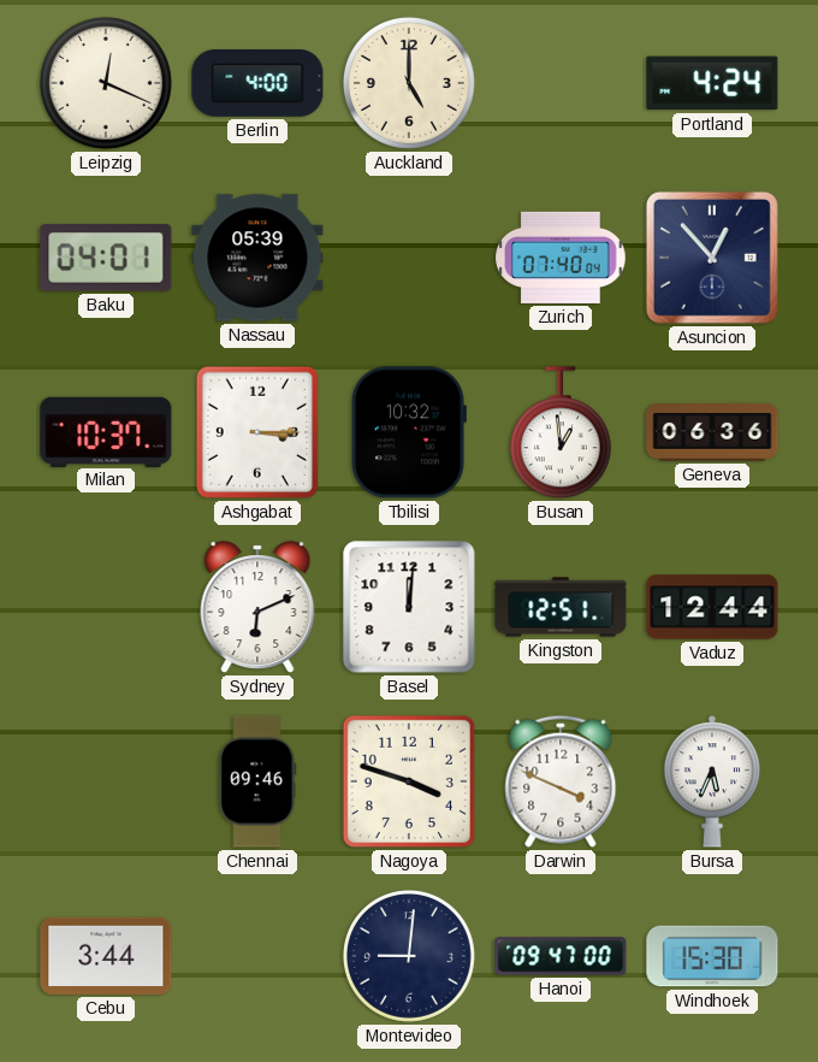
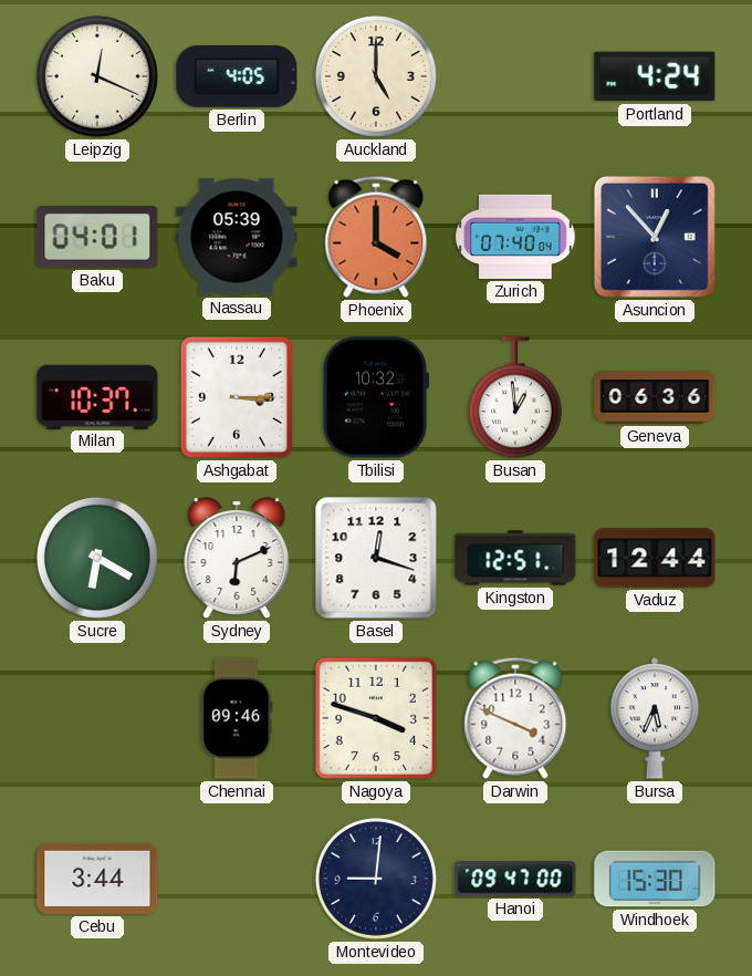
Berlin: 4:00 -> 4:05
Phoenix: none -> 4:00
Sucre: none -> 6:20
Basel: 12:01 -> 12:18
